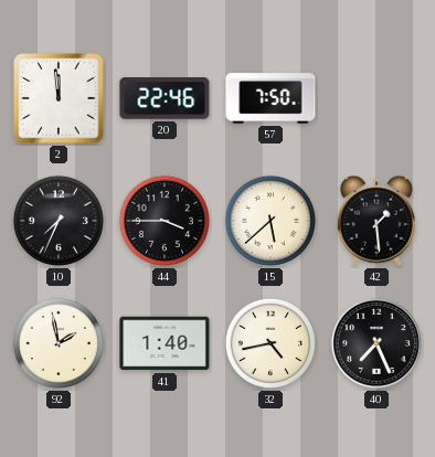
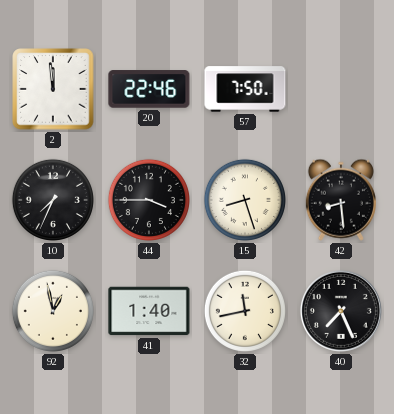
15: 5:38 -> 8:27
42: 1:29 -> 8:29
92: 1:58 -> 12:58
32: 4:43 -> 11:43
